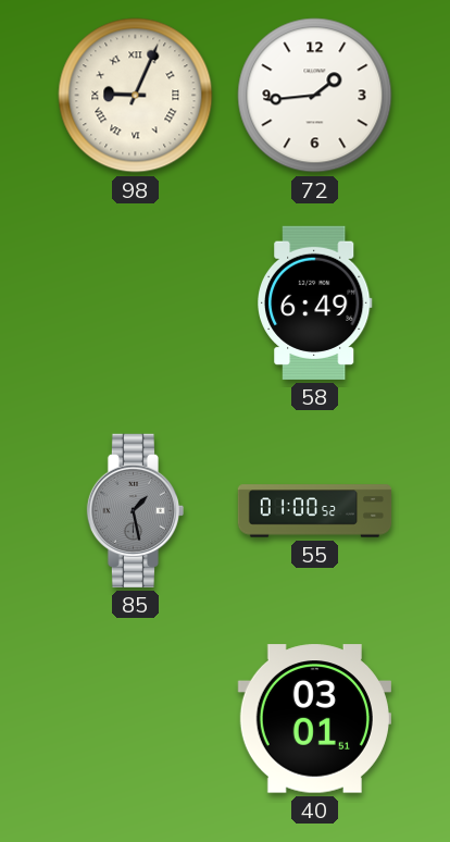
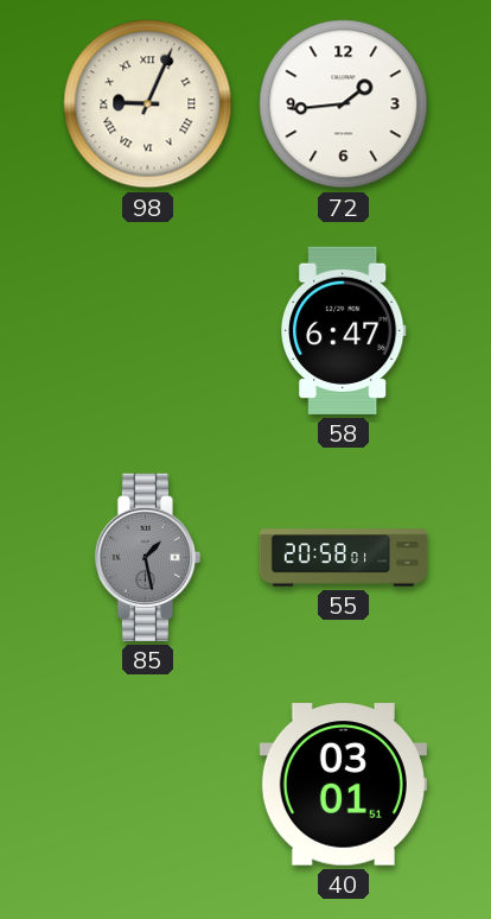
58: 6:49 -> 6:47
55: 01:00 -> 20:58
